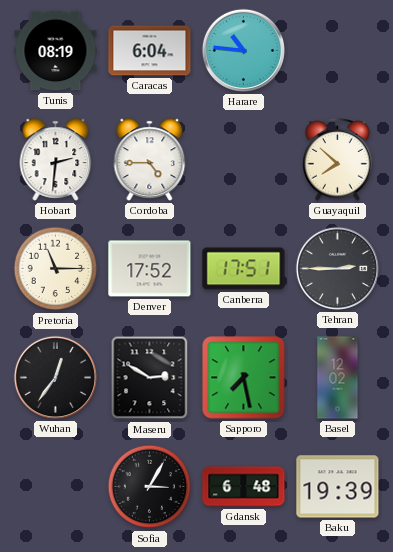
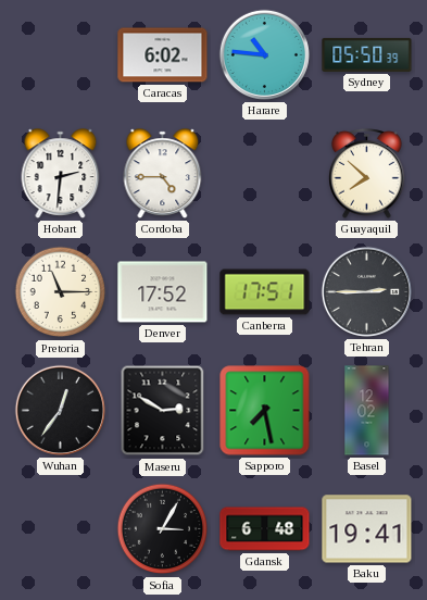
Tunis: 08:19 -> none
Caracas: 6:04 -> 6:02
Sydney: none -> 05:50
Baku: 19:39 -> 19:41
